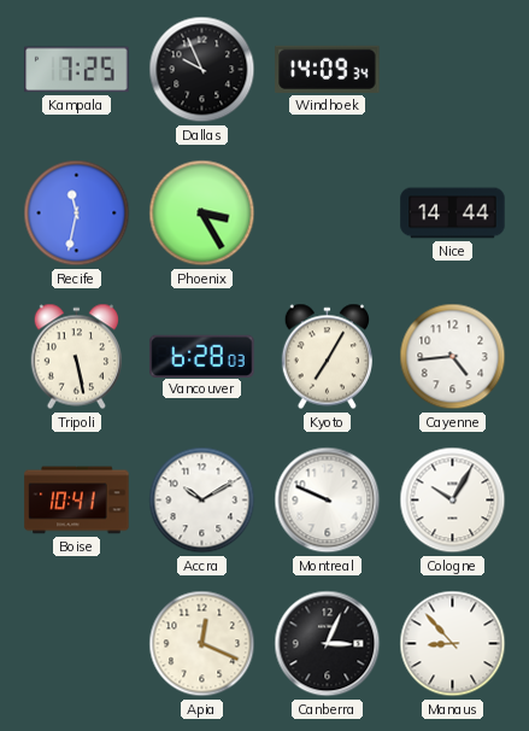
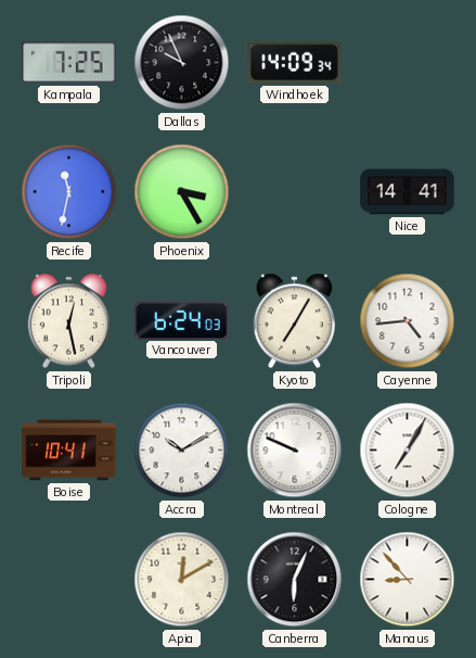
Nice: 14:44 -> 14:41
Tripoli: 5:28 -> 12:28
Vancouver: 6:28 -> 6:24
Cologne: 10:05 -> 7:05
Apia: 12:19 -> 12:10
Canberra: 3:04 -> 6:04
